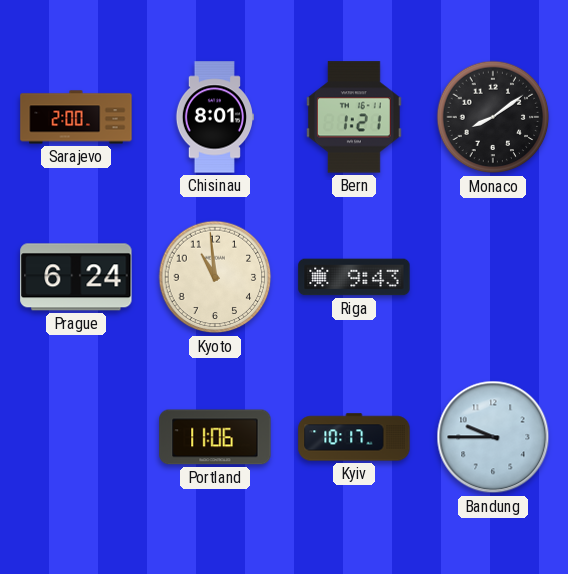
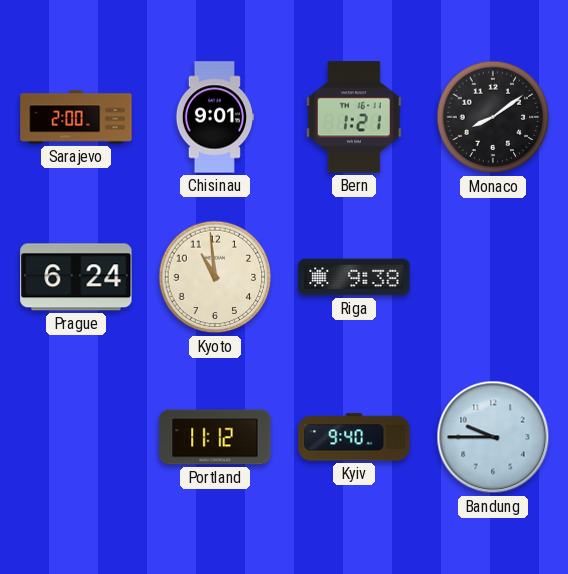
Chisinau: 8:01 -> 9:01
Riga: 9:43 -> 9:38
Portland: 11:06 -> 11:12
Kyiv: 10:17 -> 9:40
